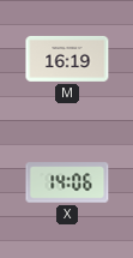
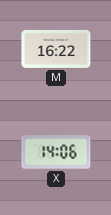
M: 16:19 -> 16:22
